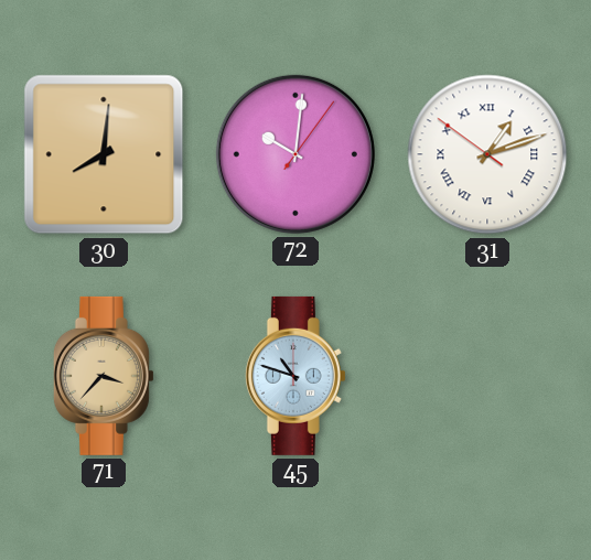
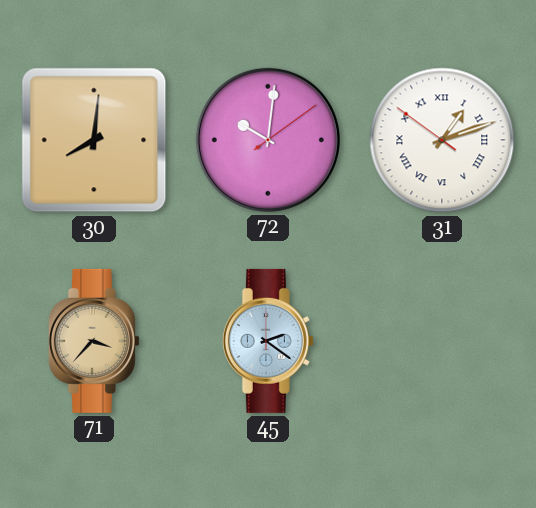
72: 10:01:06 -> 10:01:09
45: 10:48 -> 2:21
